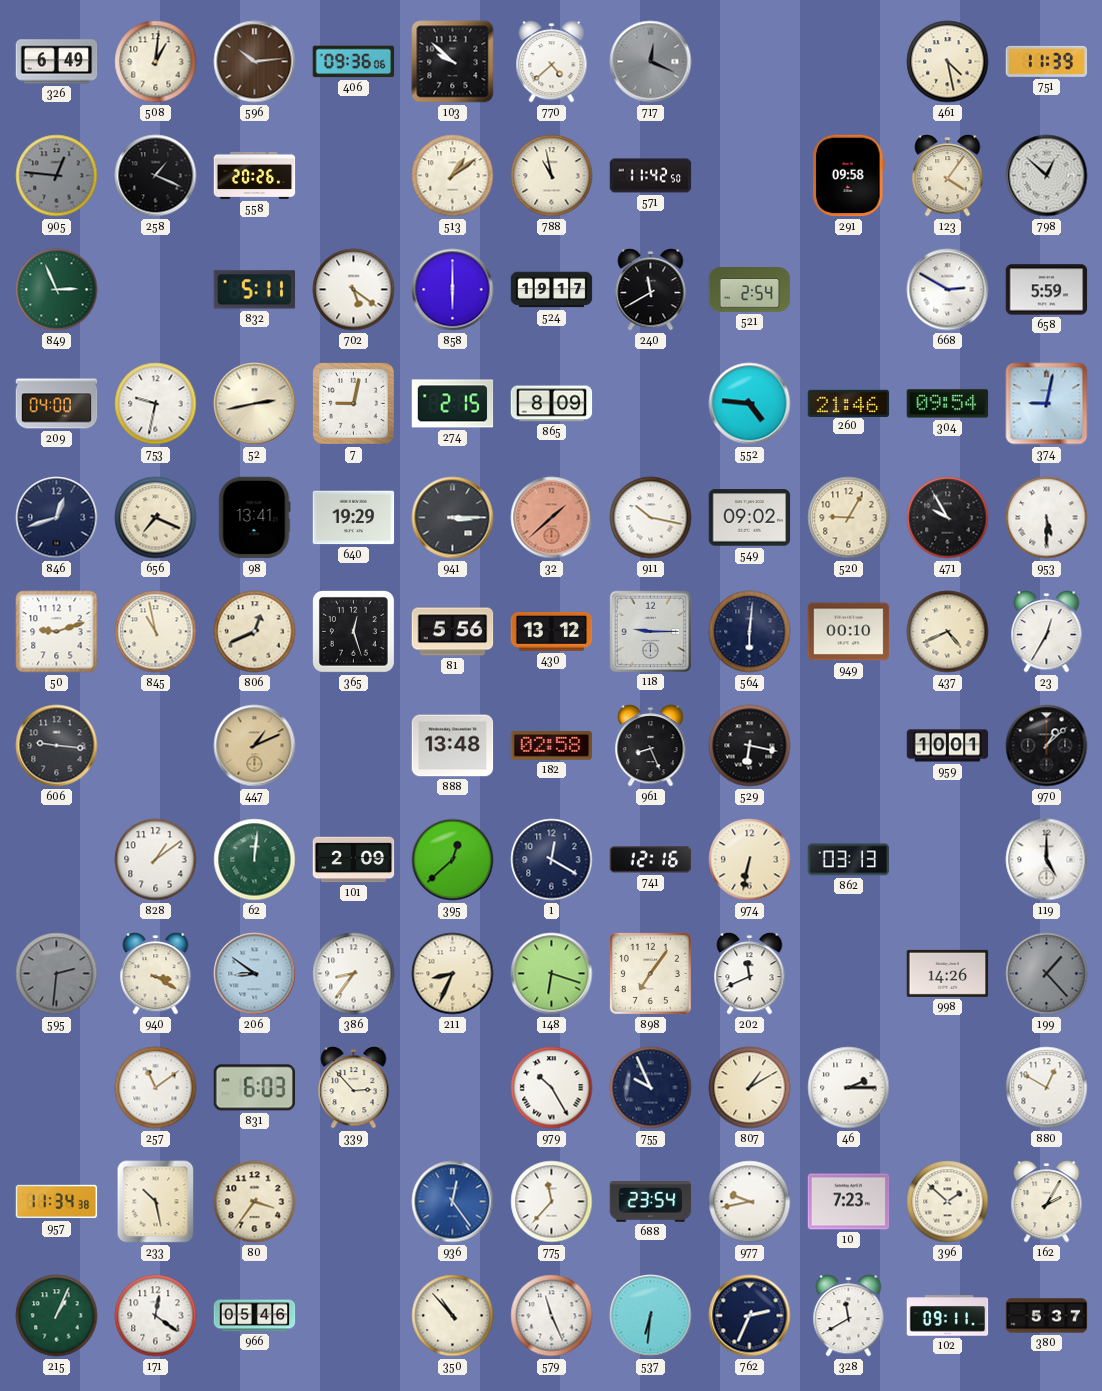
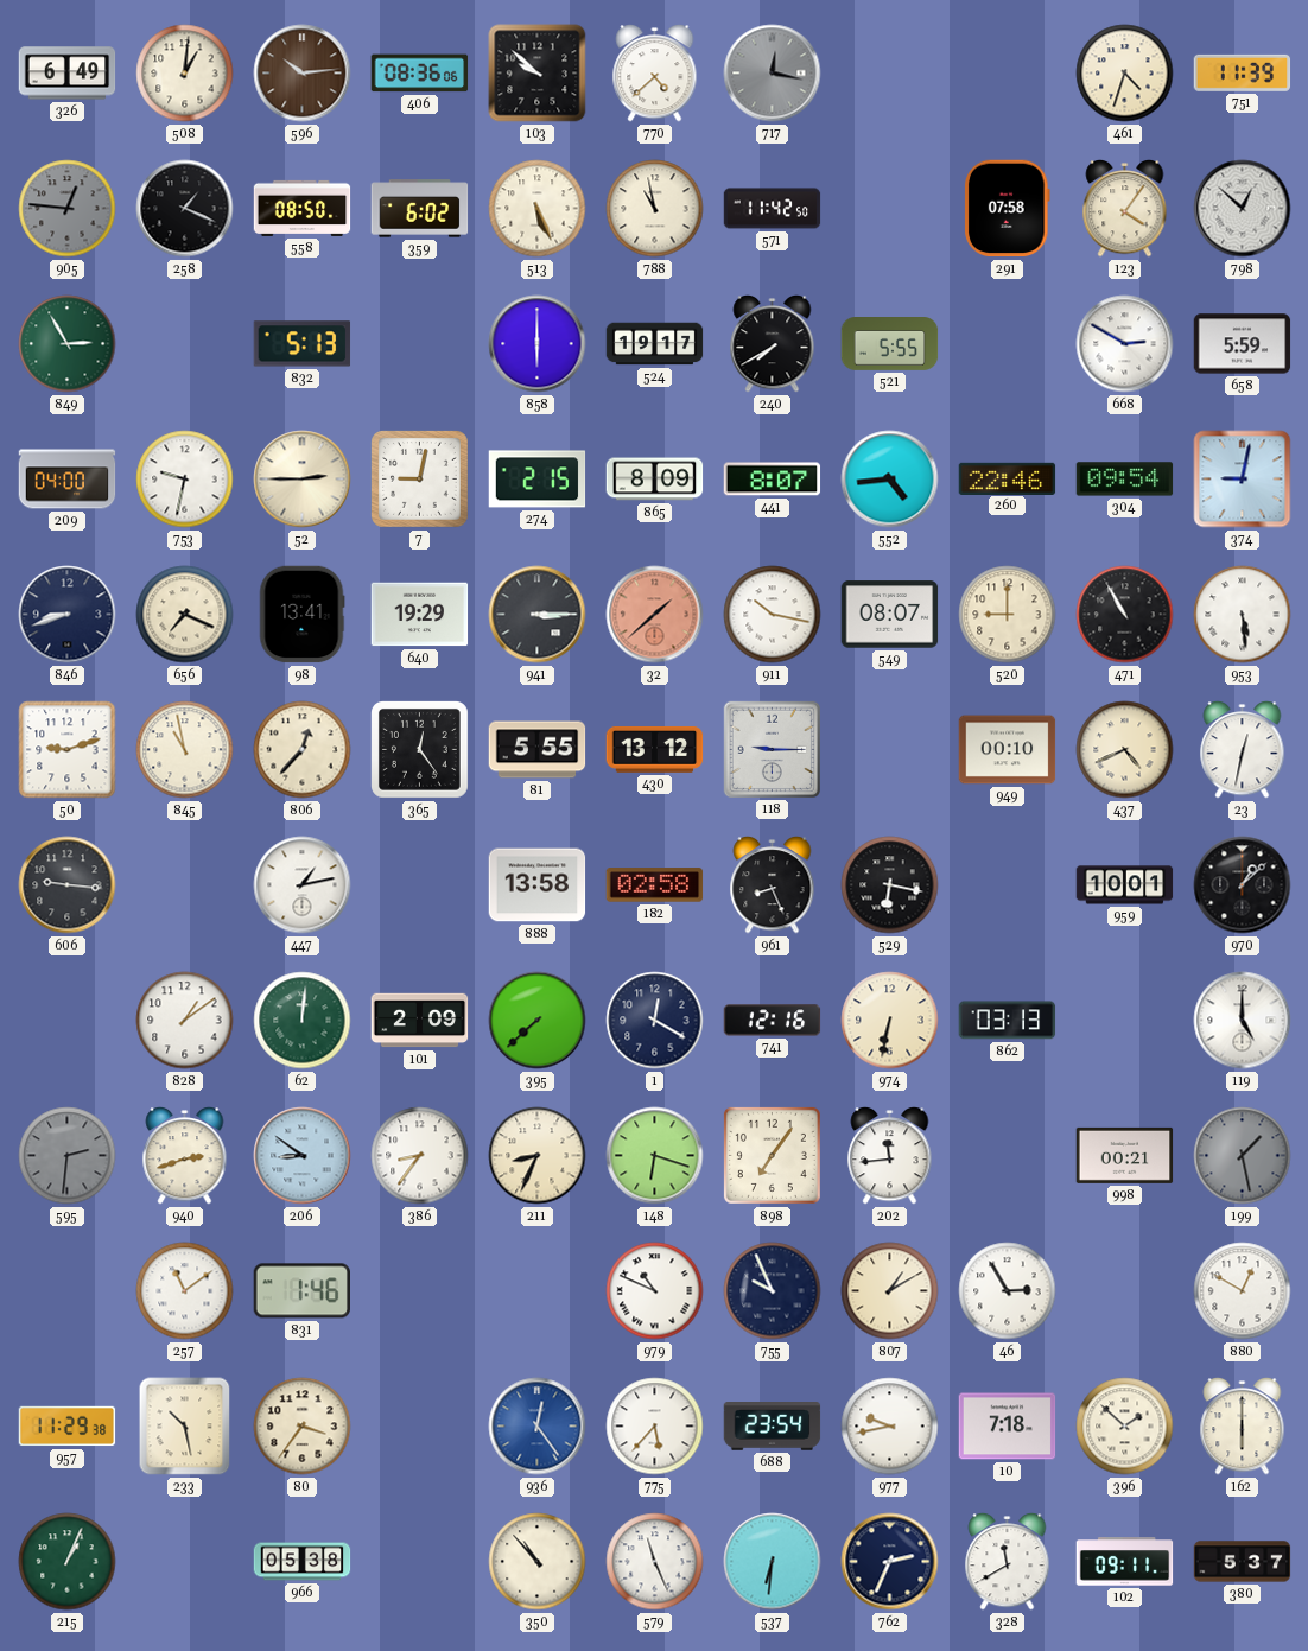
406: 09:36 -> 08:36
717: 12:19 -> 12:17
461: 4:28 -> 4:33
558: 20:26 -> 08:50
359: none -> 6:02
513: 1:09 -> 5:26
291: 09:58 -> 07:58
849: 2:56 -> 2:55
832: 5:11 -> 5:13
702: 5:21 -> none
240: 11:40 -> 7:40
521: 2:54 -> 5:55
52: 2:43 -> 2:45
441: none -> 8:07
552: 4:46 -> 4:44
260: 21:46 -> 22:46
846: 12:42 -> 8:42
549: 09:02 -> 08:07
520: 9:05 -> 9:00
471: 9:55 -> 10:55
953: 5:30 -> 5:29
806: 12:41 -> 12:37
365: 12:27 -> 12:24
81: 5:56 -> 5:55
564: 6:01 -> none
23: 12:35 -> 12:32
447: 1:11 -> 1:13
447 dial: champagne -> white
888: 13:48 -> 13:58
395: 12:38 -> 7:38
940: 3:20 -> 2:42
202: 11:41 -> 11:44
998: 14:26 -> 00:21
199: 1:23 -> 1:28
831: 6:03 -> 1:46
339: 2:53 -> none
979: 10:25 -> 10:49
46: 2:15 -> 2:55
957: 11:34 -> 11:29
775: 11:37 -> 5:37
10: 7:23 -> 7:18
162: 2:05 -> 6:00
171: 12:21 -> none
966: 05:46 -> 05:38
